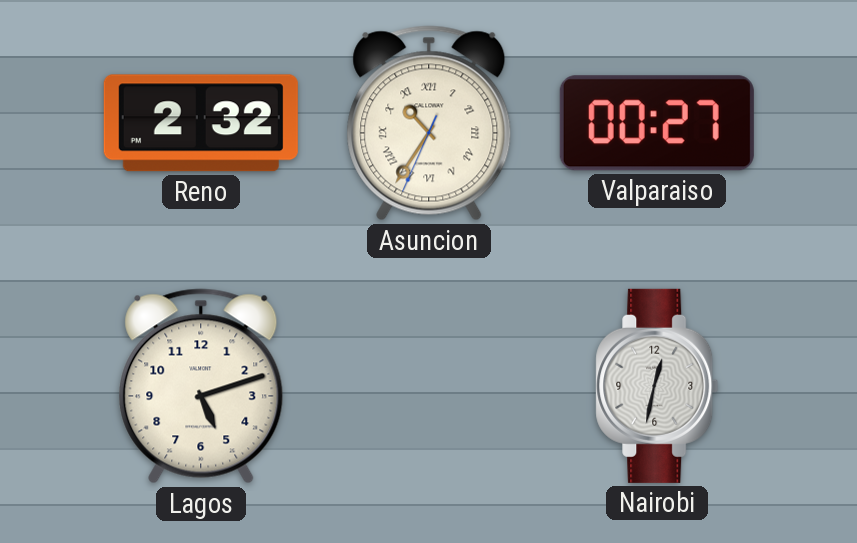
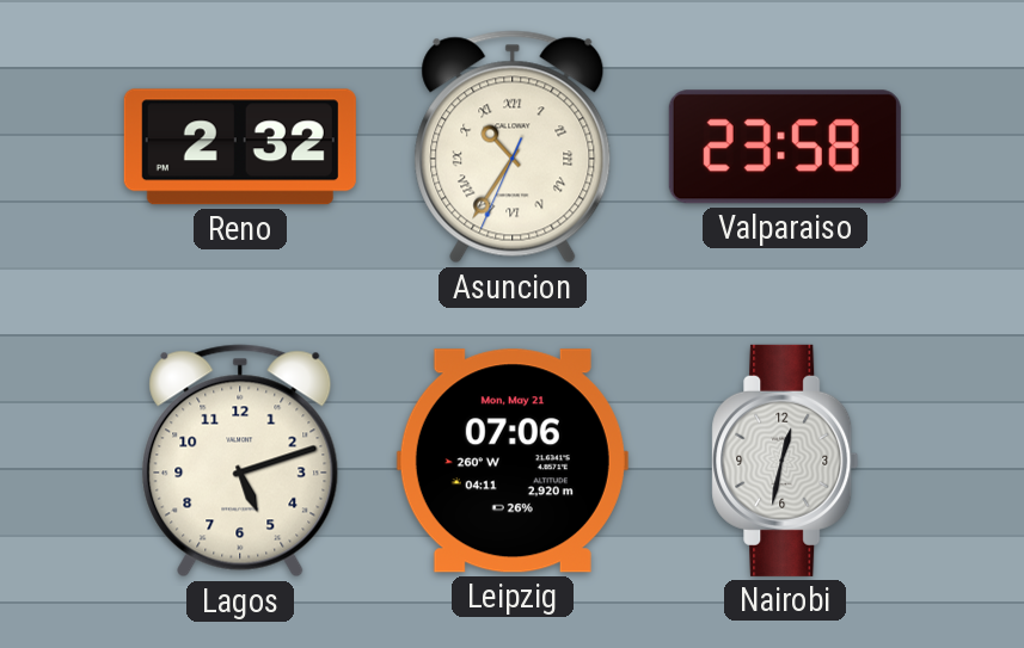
Valparaiso: 00:27 -> 23:58
Leipzig: none -> 07:06
